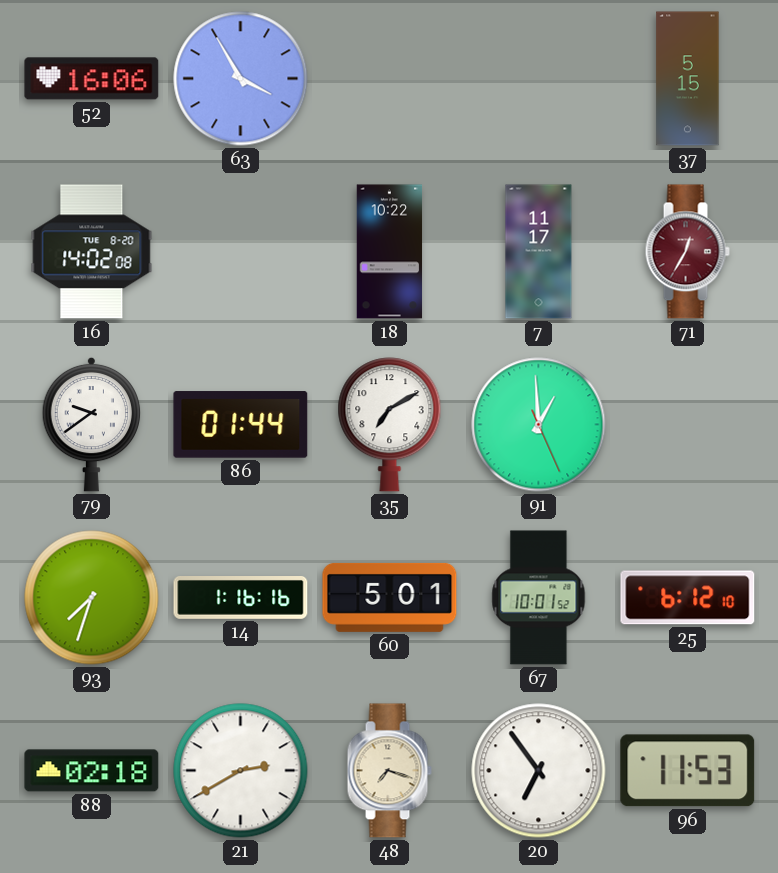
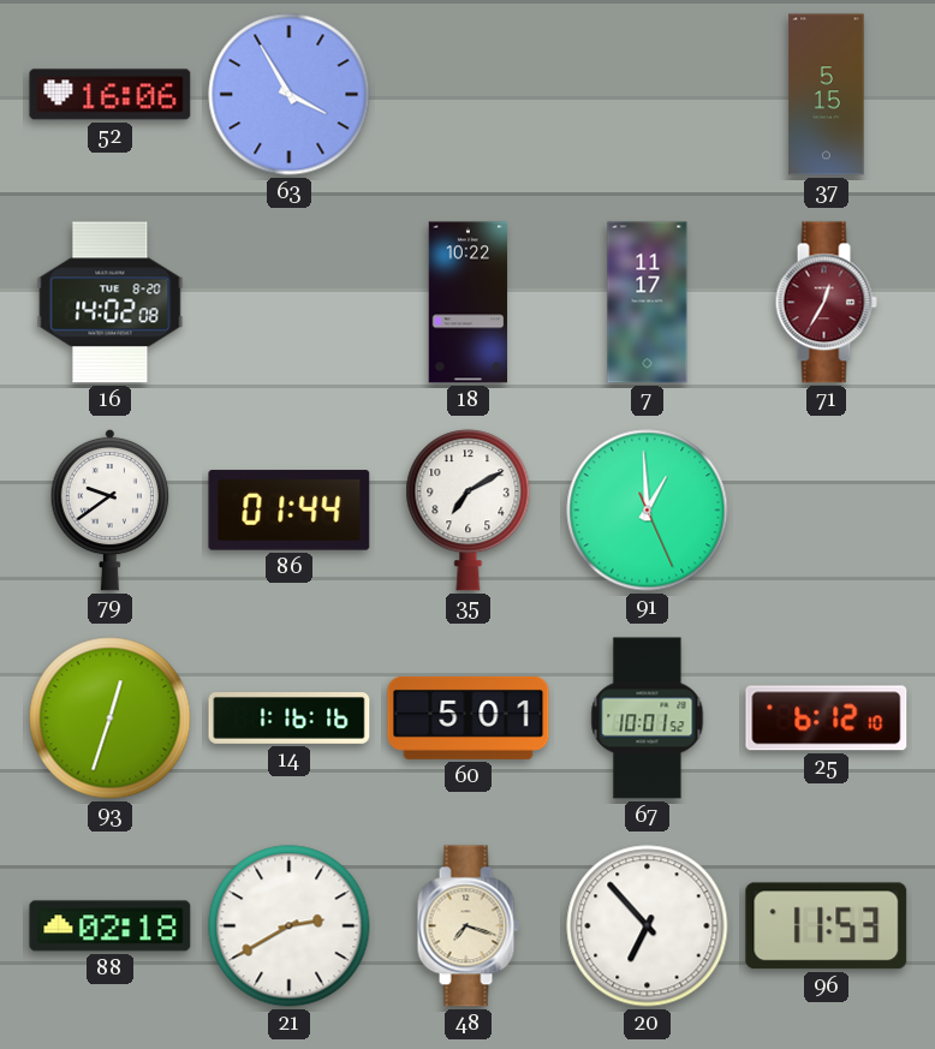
93: 7:33 -> 12:33
20: 6:54 -> 6:53
